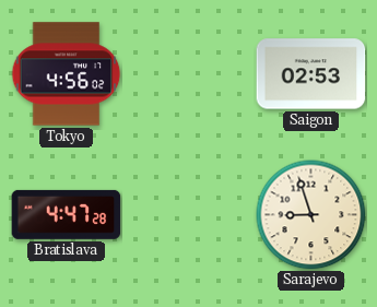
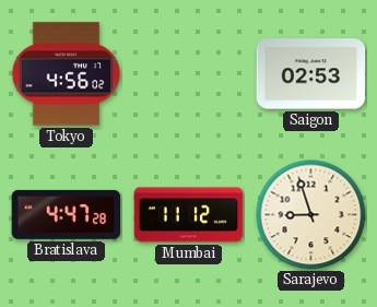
Mumbai: none -> 11:12
